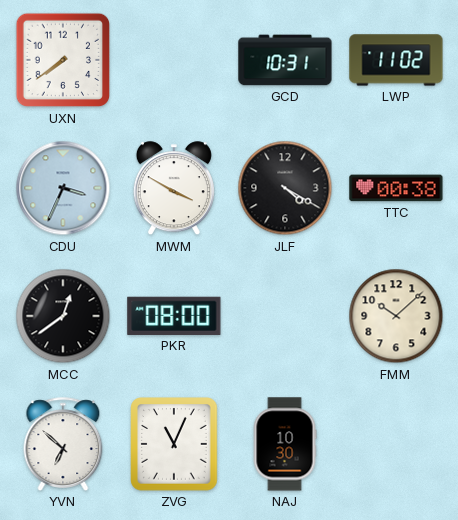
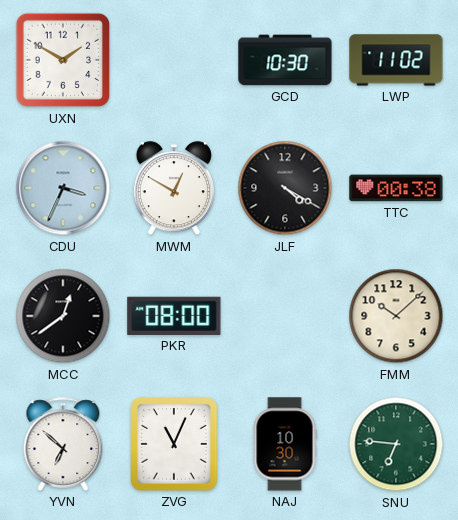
UXN: 7:39 -> 1:50
GCD: 10:31 -> 10:30
MWM: 3:50 -> 12:50
SNU: none -> 6:46
